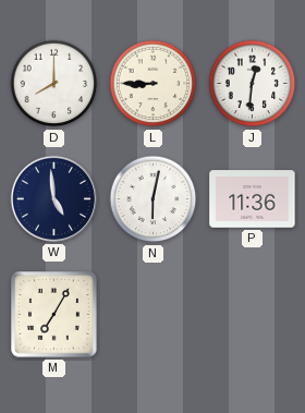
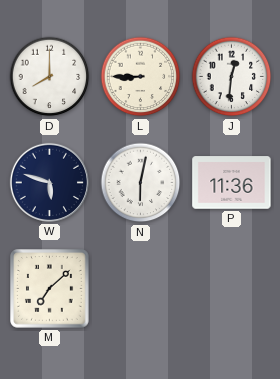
W: 4:59 -> 5:48
M: 7:05 -> 7:08
